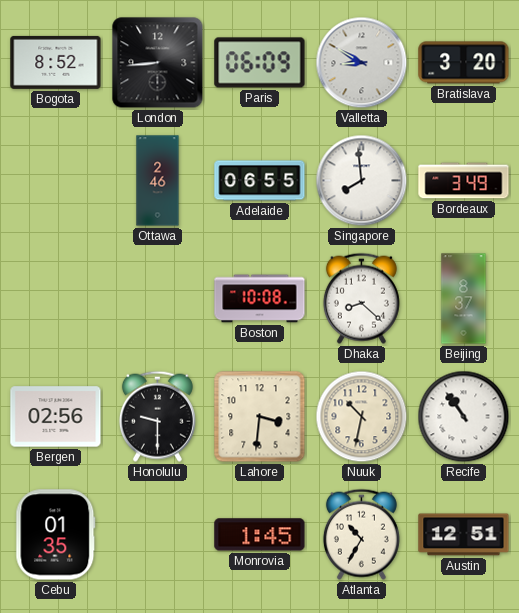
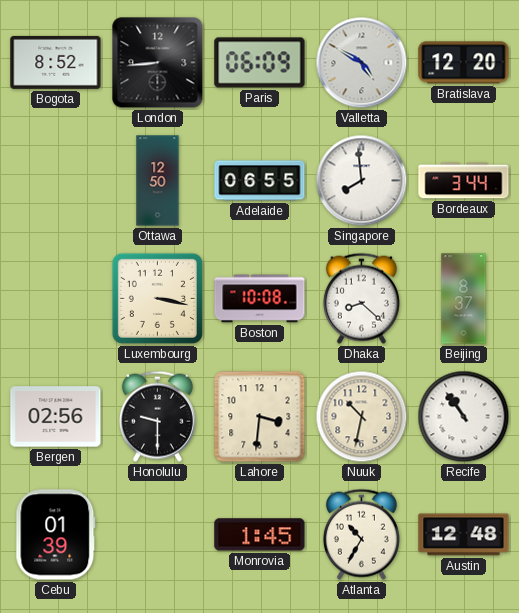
Valletta: 8:50 -> 4:50
Bratislava: 3:20 -> 12:20
Ottawa: 2:46 -> 12:50
Bordeaux: 3:49 -> 3:44
Luxembourg: none -> 3:17
Cebu: 01:35 -> 01:39
Austin: 12:51 -> 12:48
